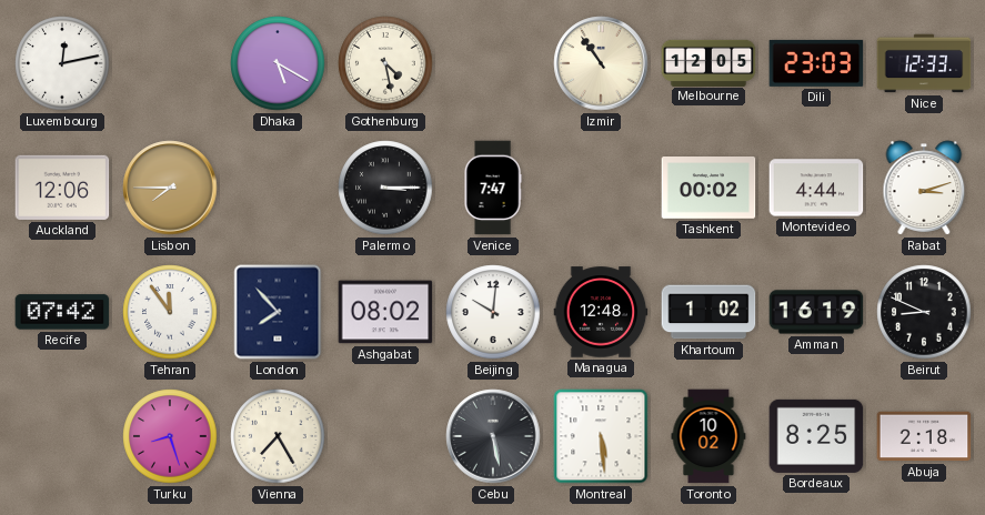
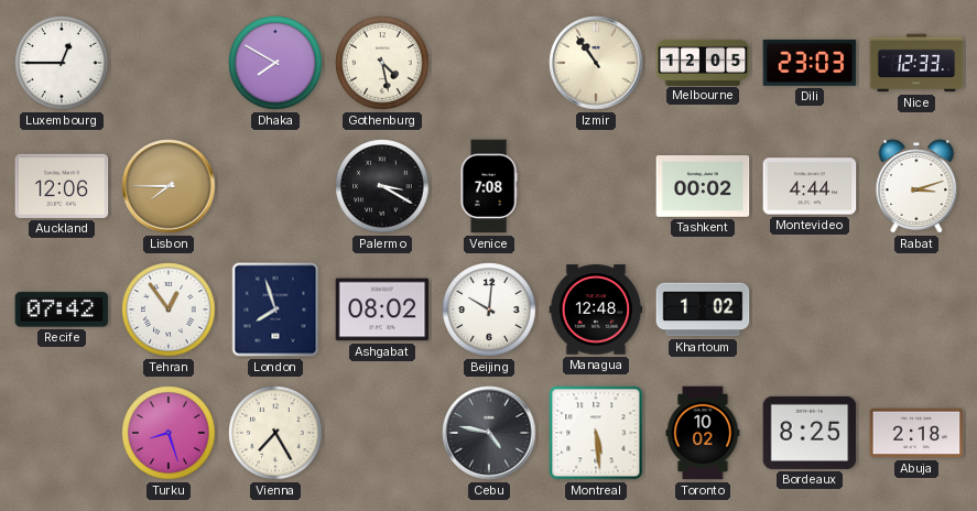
Luxembourg: 12:13 -> 12:45
Dhaka: 5:20 -> 7:50
Palermo: 3:15 -> 3:20
Venice: 7:47 -> 7:08
Tehran: 11:54 -> 12:54
London: 7:53 -> 7:57
Amman: 16:19 -> none
Beirut: 8:49 -> none
Cebu: 5:28 -> 4:47
